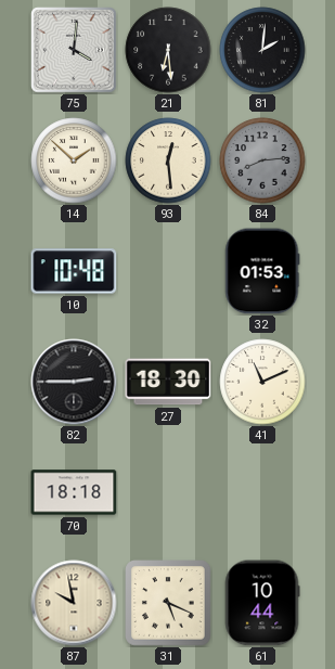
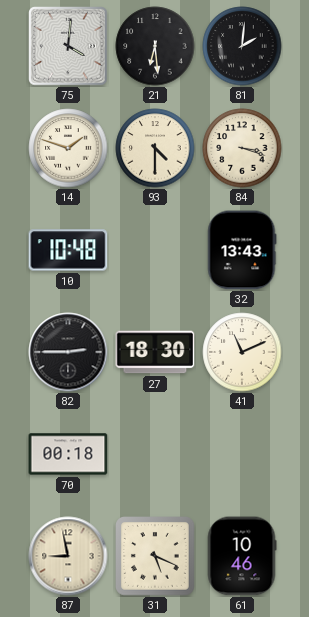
14: 1:52 -> 1:48
93: 12:29 -> 4:30
84: 8:14 -> 3:18
84 dial: grey -> cream
32: 01:53 -> 13:43
70: 18:18 -> 00:18
87: 9:58 -> 8:58
61: 10:44 -> 10:46
